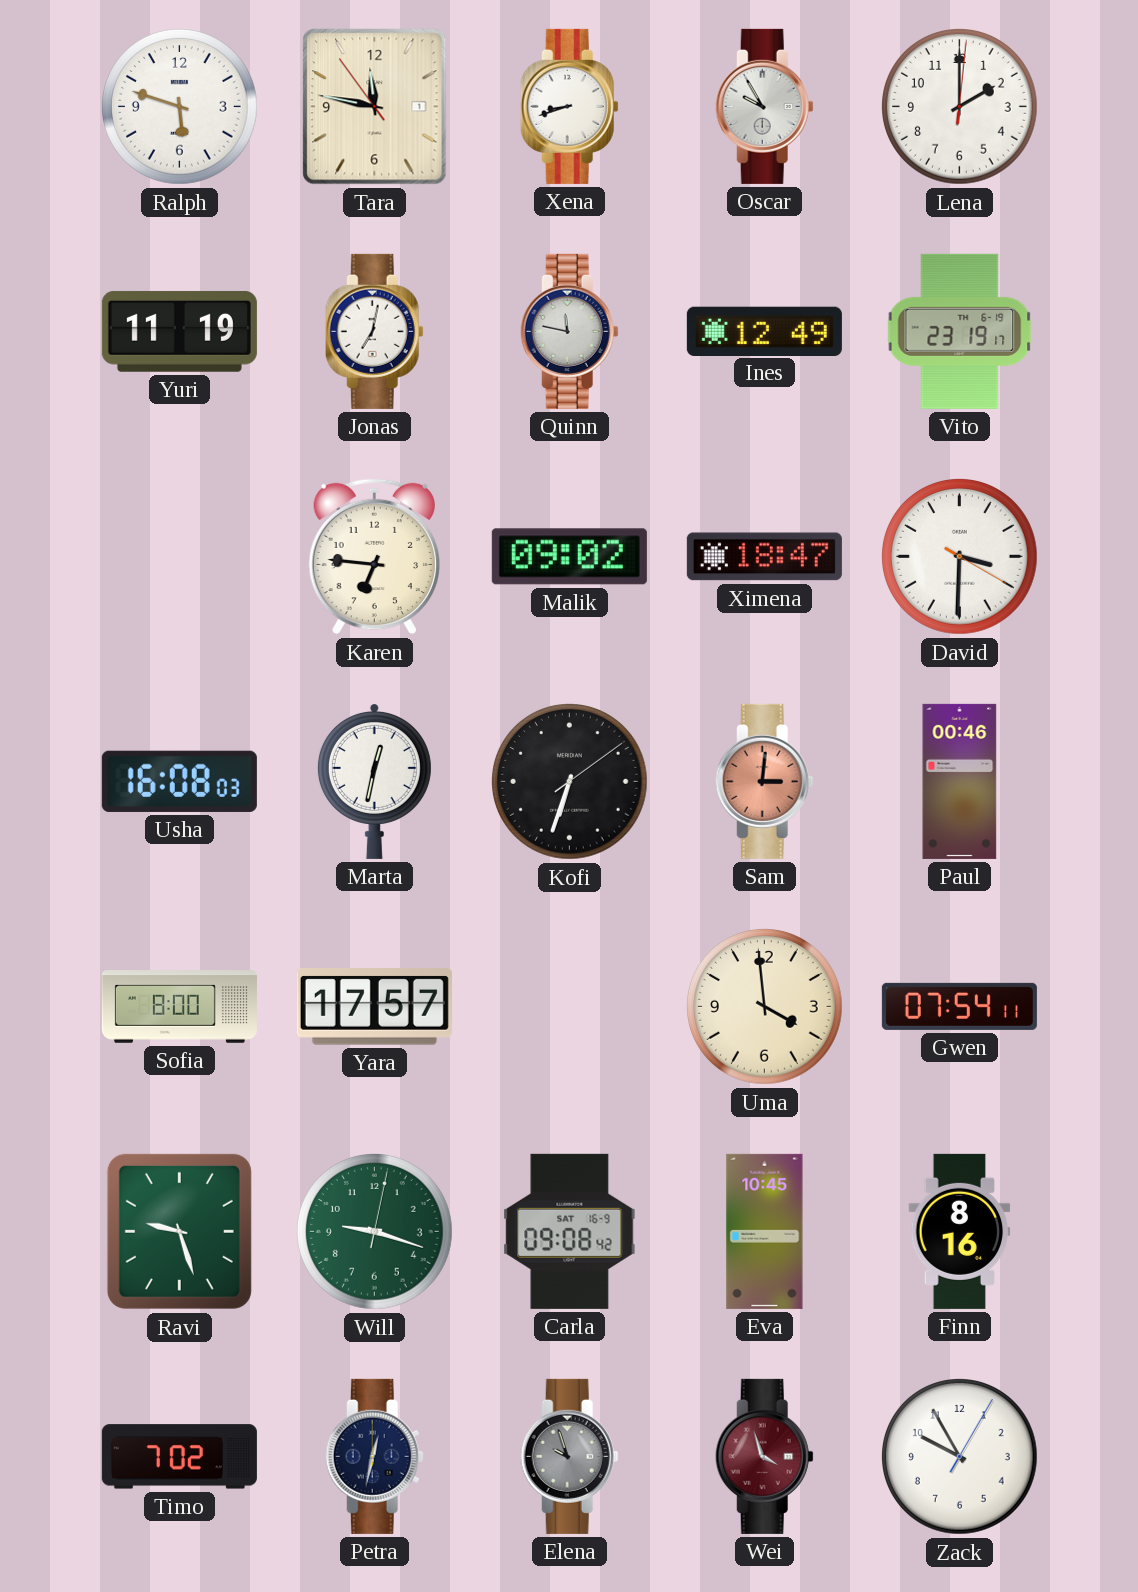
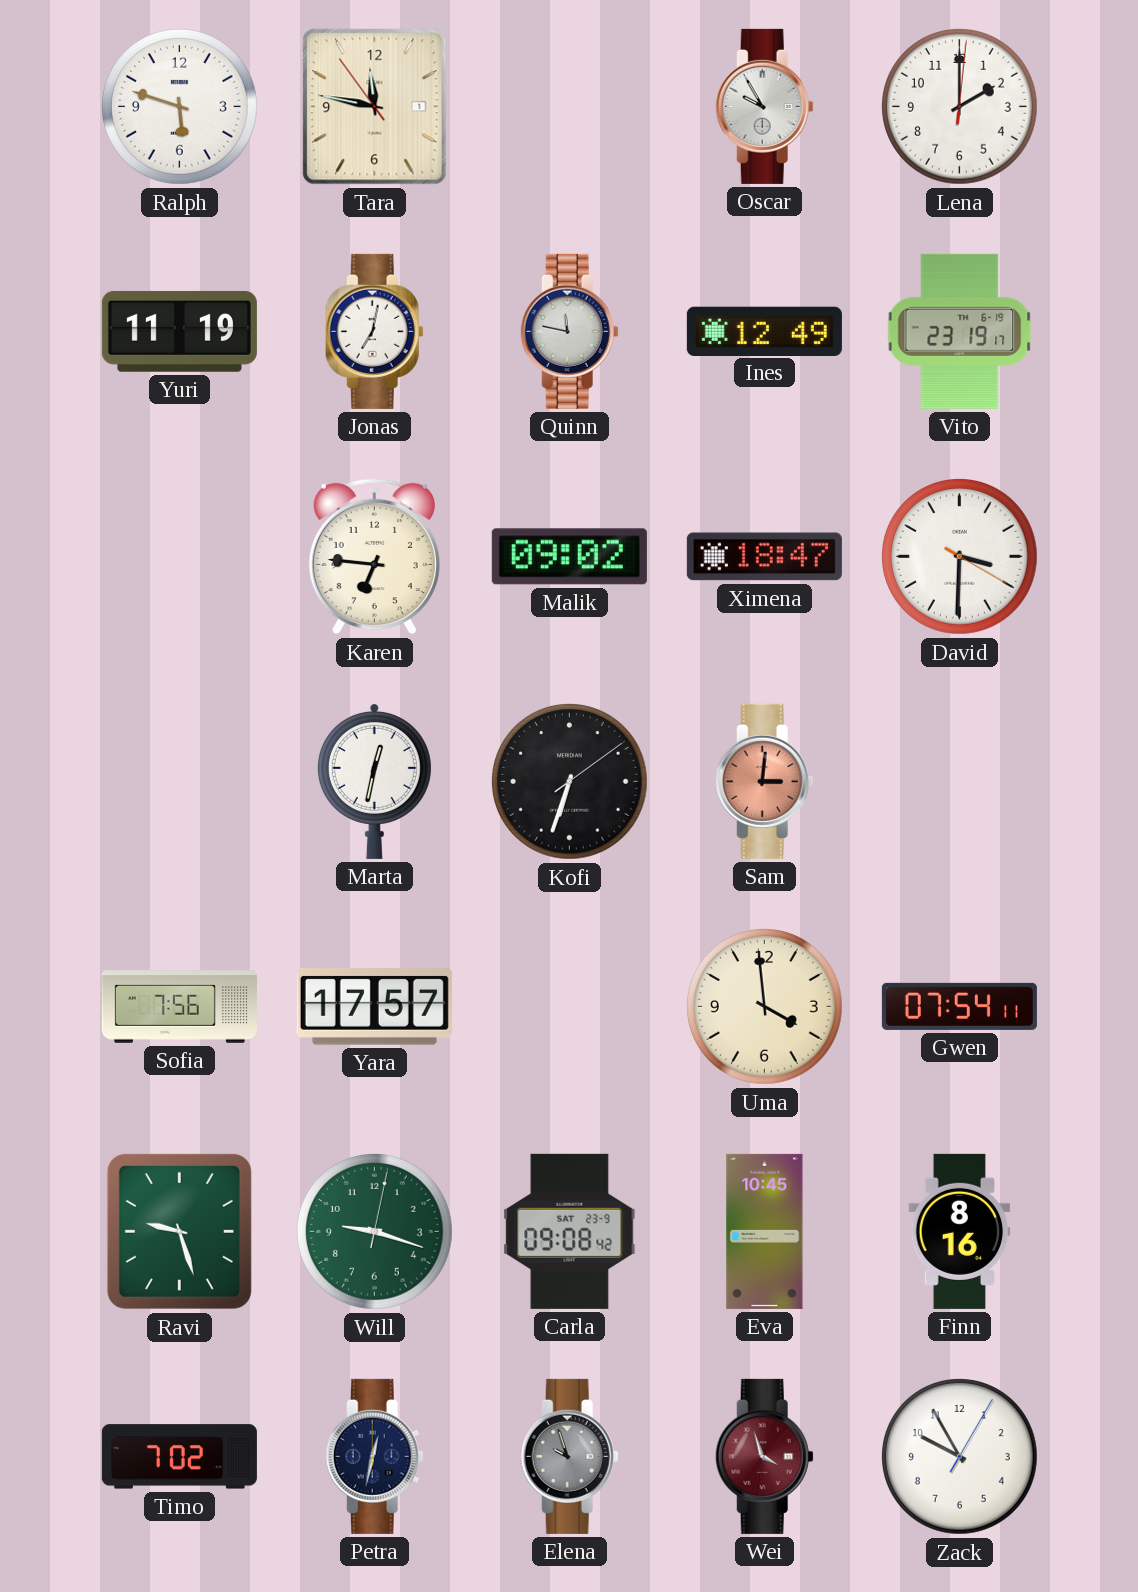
Xena: 8:42 -> none
Usha: 16:08 -> none
Paul: 00:46 -> none
Sofia: 8:00 -> 7:56
Carla date: SAT 16-9 -> SAT 23-9
